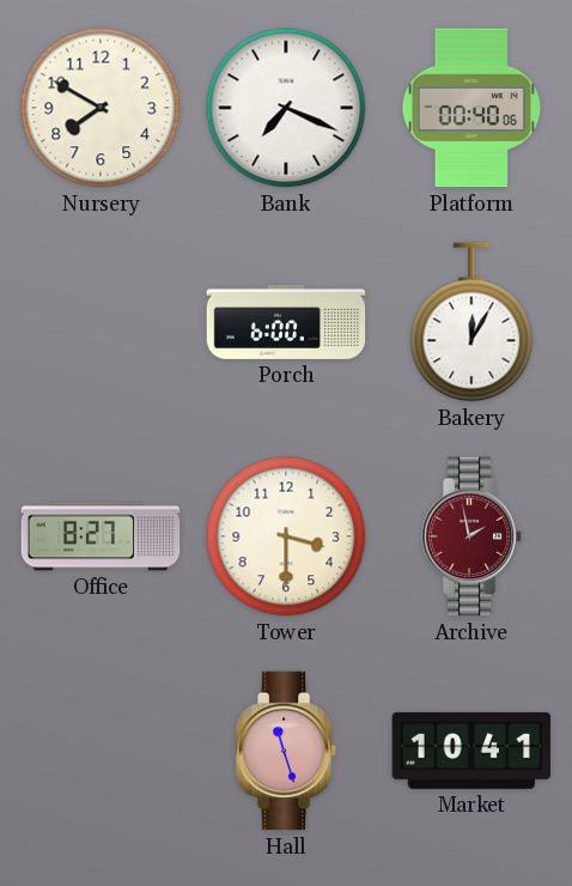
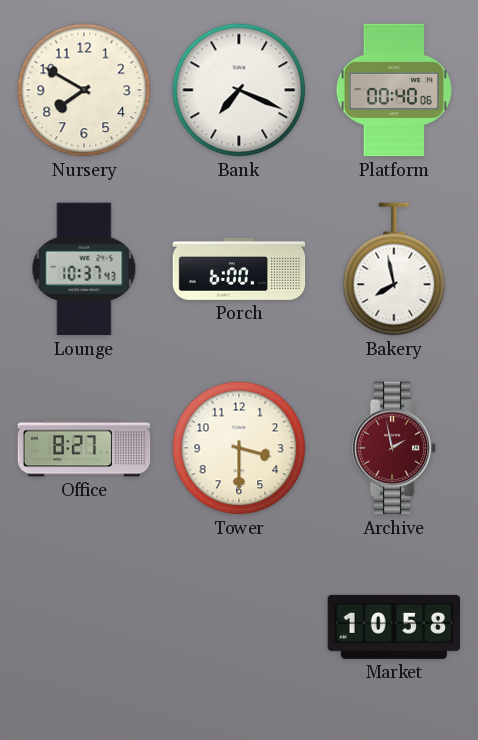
Lounge: none -> 10:37
Bakery: 12:05 -> 7:58
Hall: 11:27 -> none
Market: 10:41 -> 10:58
